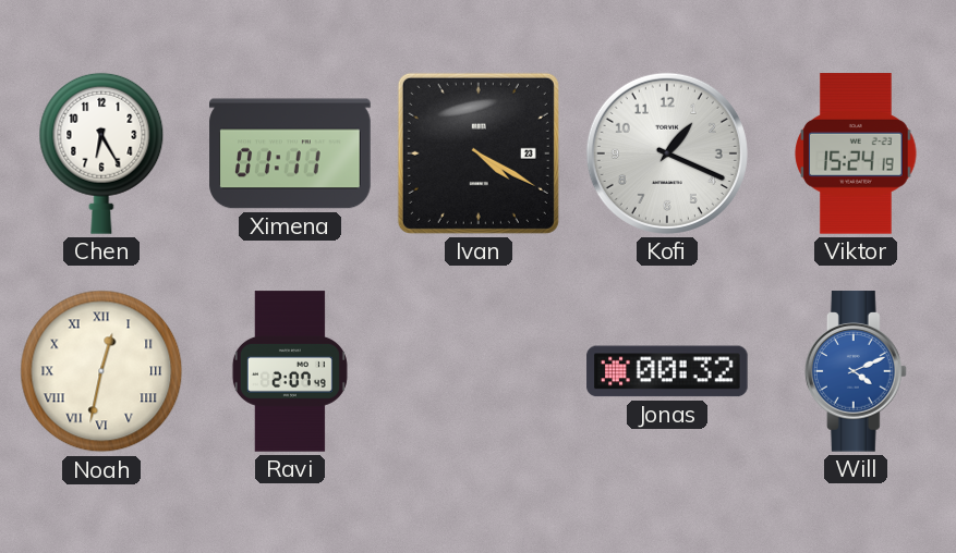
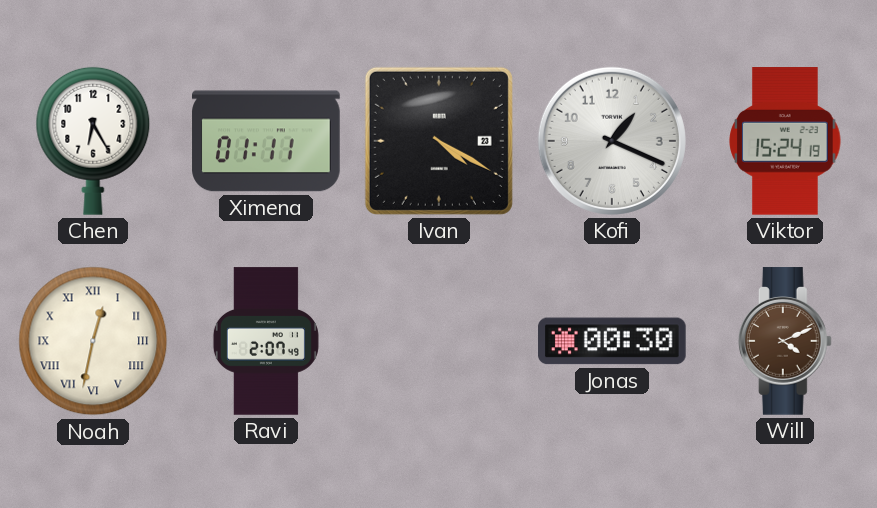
Jonas: 00:32 -> 00:30
Will dial: blue -> brown
